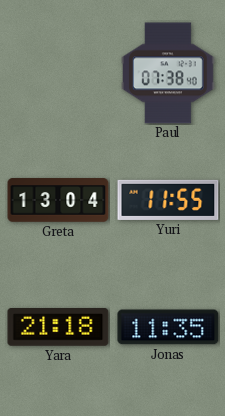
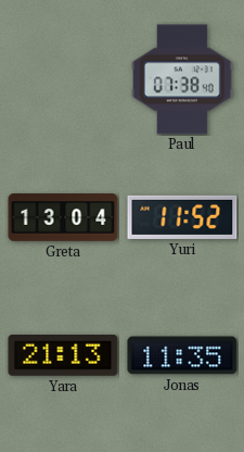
Yuri: 11:55 -> 11:52
Yara: 21:18 -> 21:13
